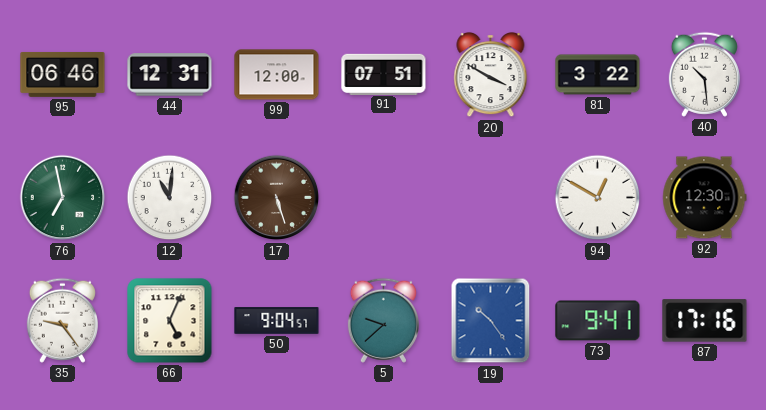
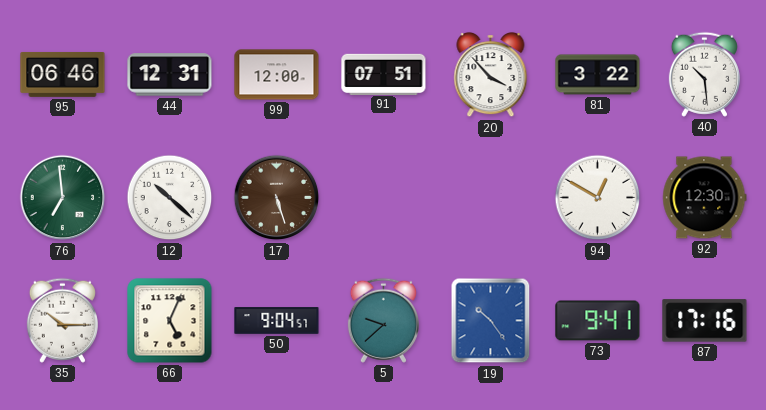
20: 3:50 -> 3:53
76: 6:58 -> 6:59
12: 11:01 -> 10:22
35: 9:24 -> 10:15
